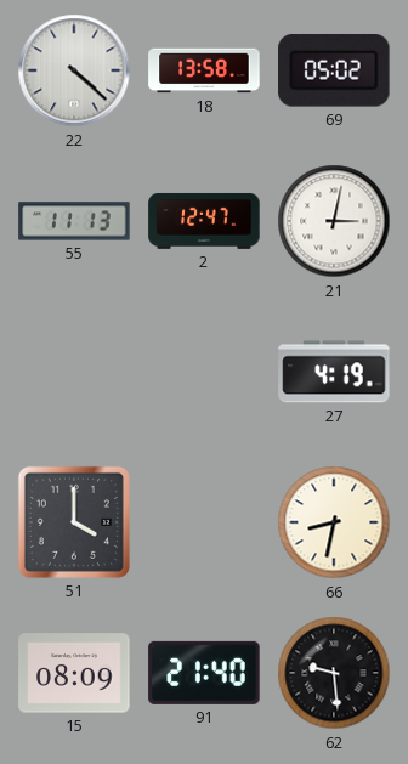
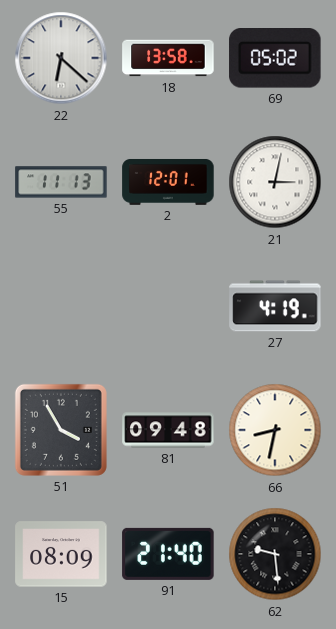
22: 4:22 -> 6:22
2: 12:47 -> 12:01
51: 4:00 -> 3:55
81: none -> 09:48
